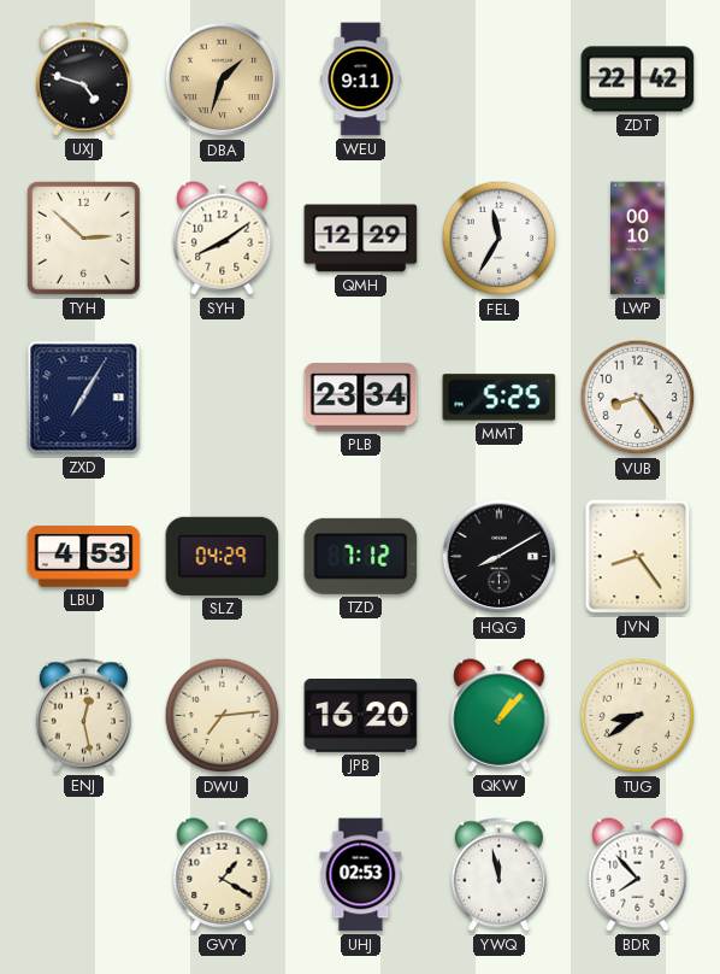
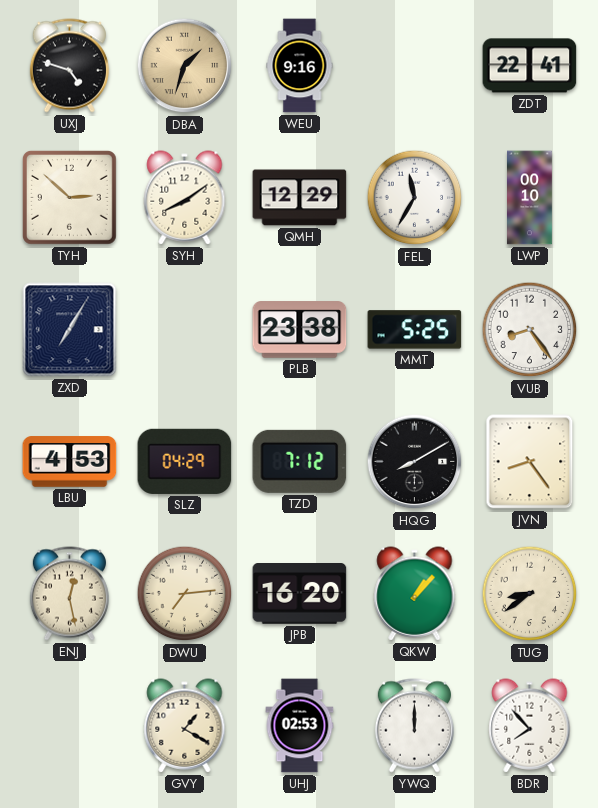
WEU: 9:11 -> 9:16
ZDT: 22:42 -> 22:41
PLB: 23:34 -> 23:38
YWQ: 11:58 -> 12:00
